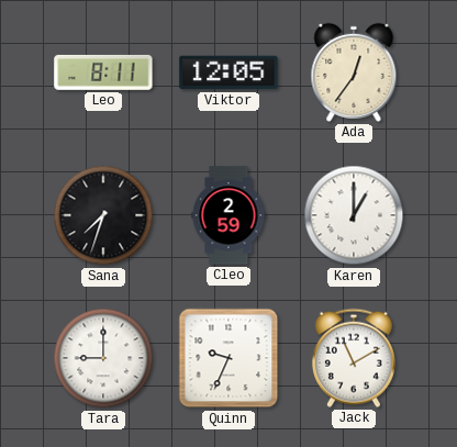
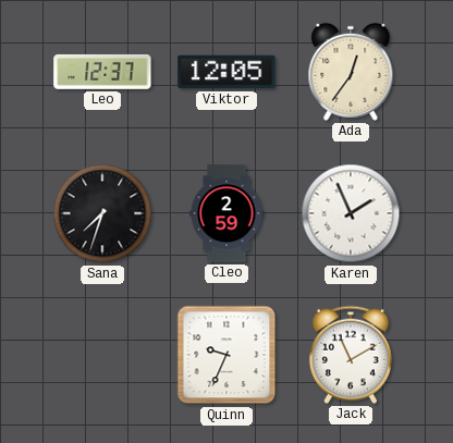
Leo: 8:11 -> 12:37
Karen: 1:00 -> 1:56
Tara: 9:00 -> none
